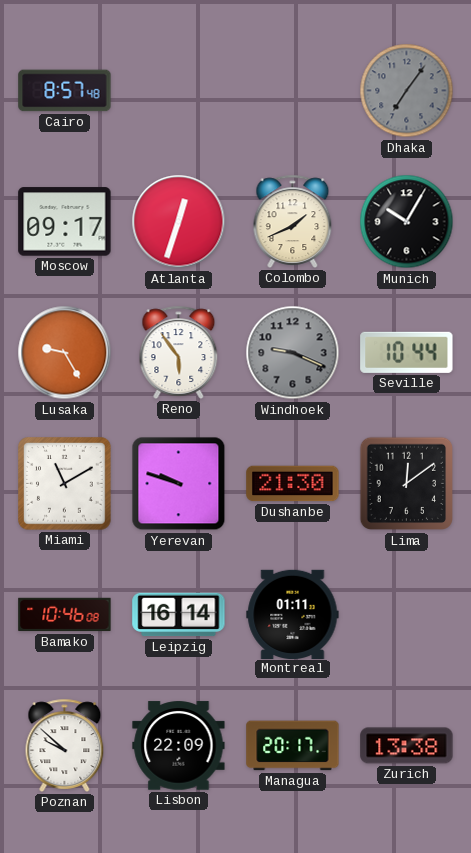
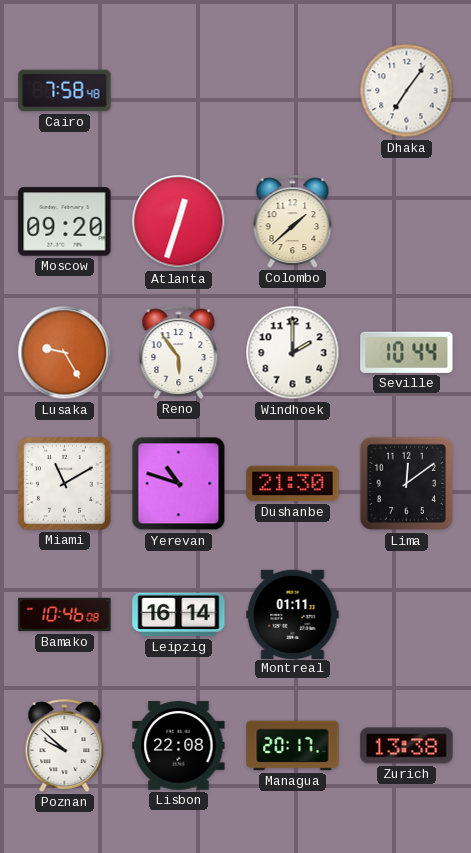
Cairo: 8:57 -> 7:58
Dhaka dial: grey -> white
Moscow: 09:17 -> 09:20
Colombo: 1:41 -> 1:38
Munich: 10:05 -> none
Windhoek: 9:19 -> 2:00
Windhoek dial: grey -> white
Yerevan: 9:48 -> 10:48
Lisbon: 22:09 -> 22:08
